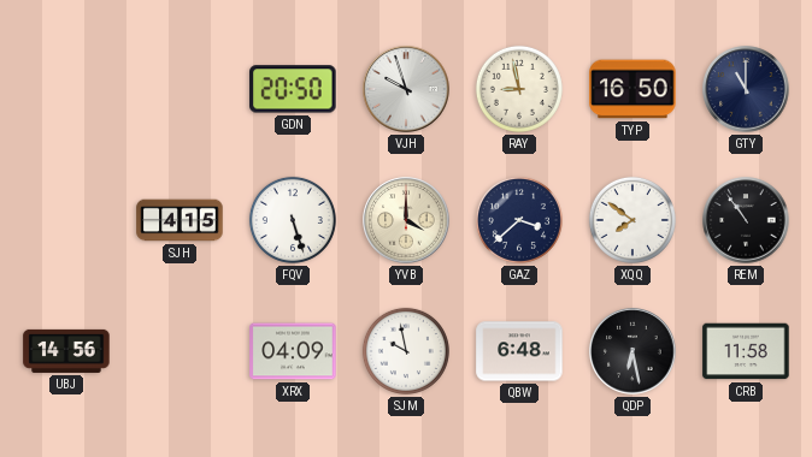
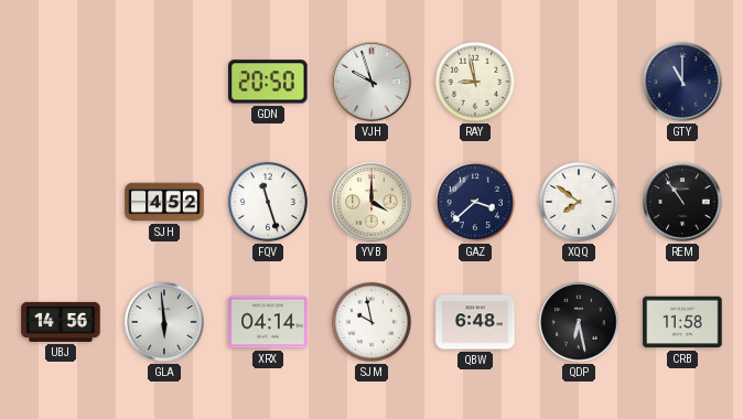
TYP: 16:50 -> none
SJH: 4:15 -> 4:52
FQV: 5:27 -> 11:27
GLA: none -> 5:59
XRX: 04:09 -> 04:14
